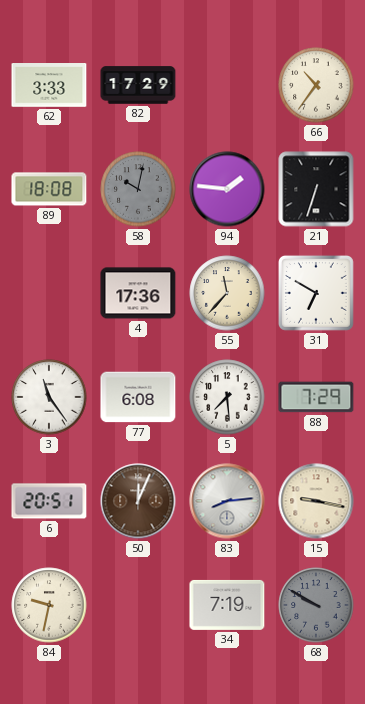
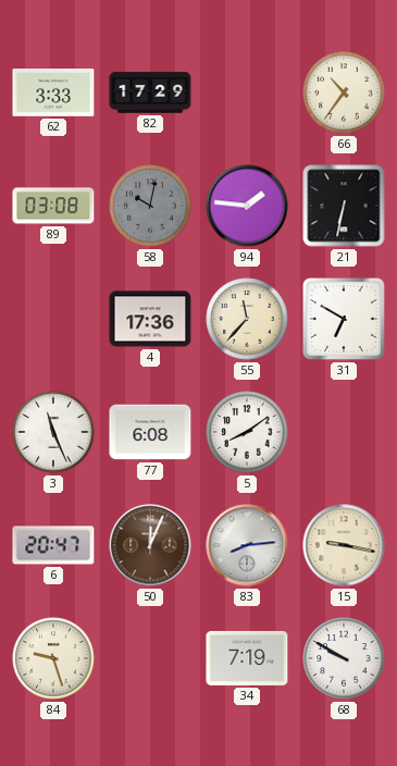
89: 18:08 -> 03:08
21: 6:33 -> 6:32
3: 11:24 -> 11:26
5: 7:29 -> 8:09
88: 7:29 -> none
6: 20:51 -> 20:47
84: 9:32 -> 9:27
68 dial: grey -> white
